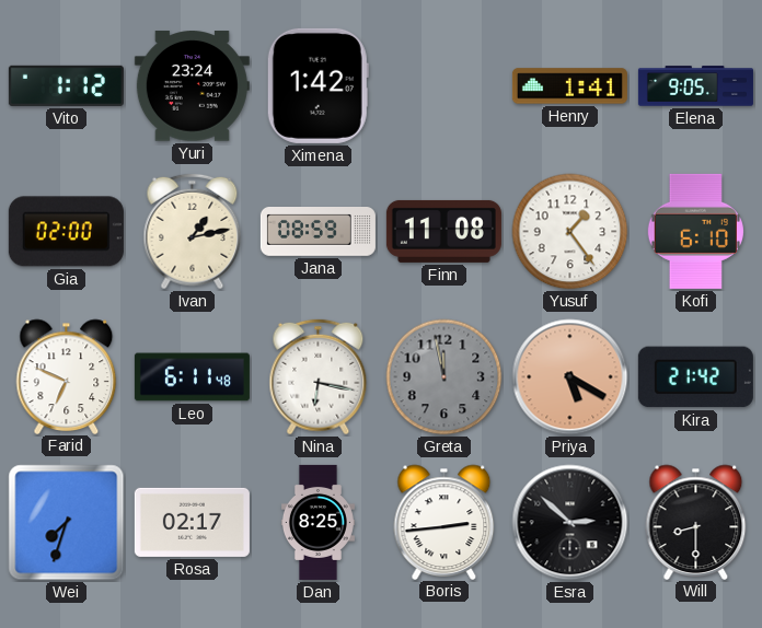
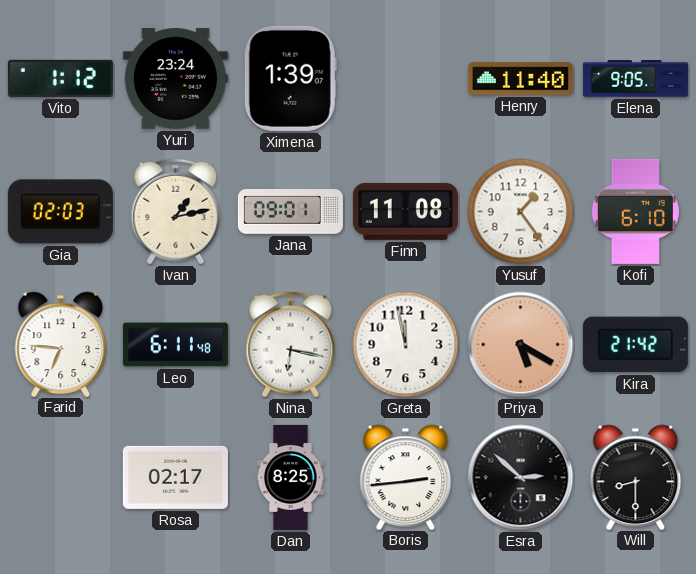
Ximena: 1:42 -> 1:39
Henry: 1:41 -> 11:40
Gia: 02:00 -> 02:03
Jana: 08:59 -> 09:01
Farid: 6:49 -> 6:46
Greta dial: grey -> white
Wei: 7:33 -> none
